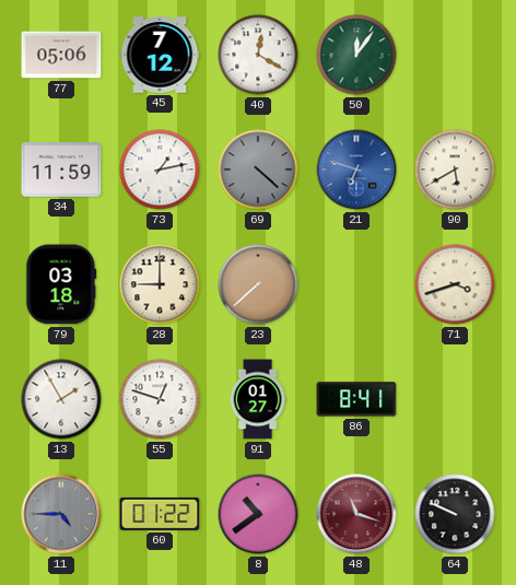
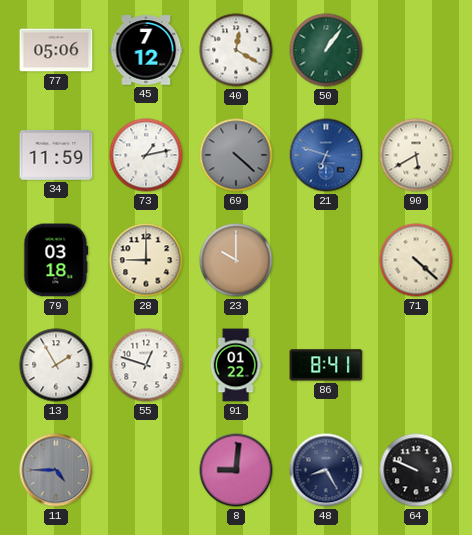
50: 12:06 -> 1:06
23: 7:38 -> 10:00
71: 3:42 -> 4:22
91: 01:27 -> 01:22
60: 01:22 -> none
8: 10:39 -> 9:01
48: 11:18 -> 8:25
48 dial: burgundy -> navy
